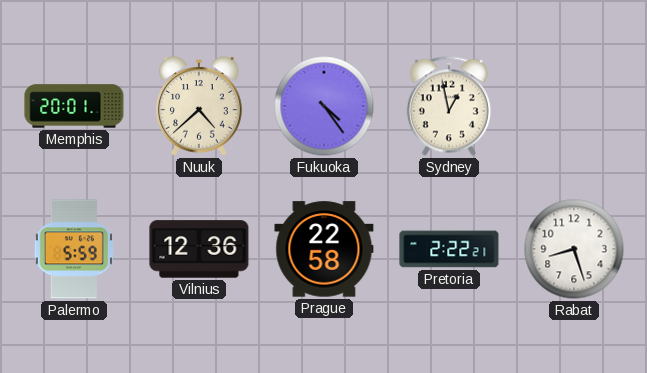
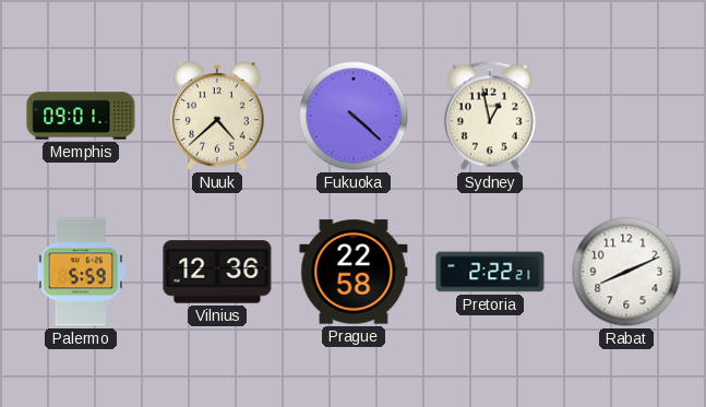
Memphis: 20:01 -> 09:01
Fukuoka: 4:24 -> 4:22
Rabat: 8:27 -> 8:11
